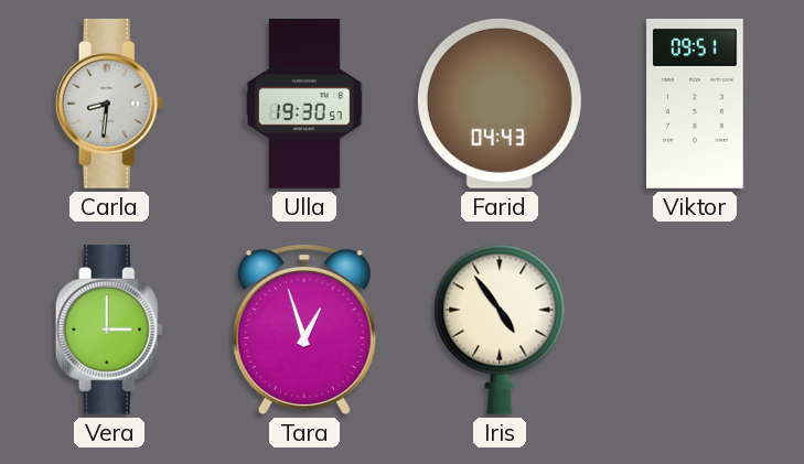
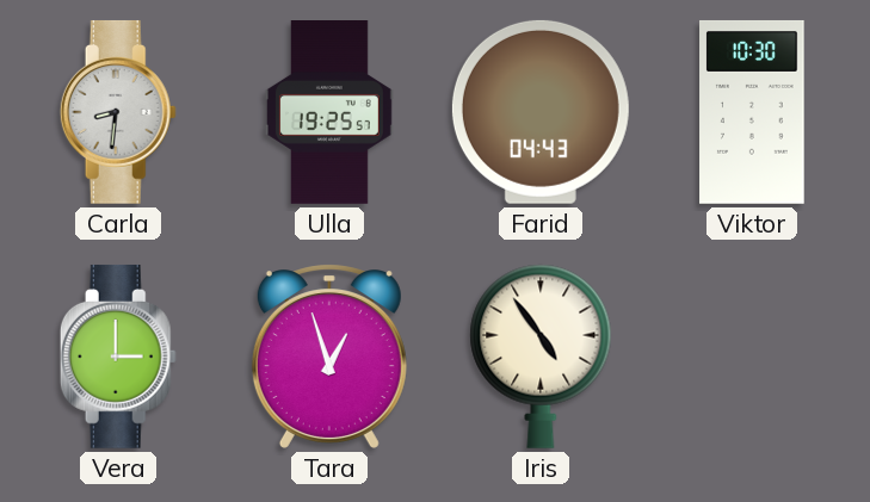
Ulla: 19:30 -> 19:25
Viktor: 09:51 -> 10:30
